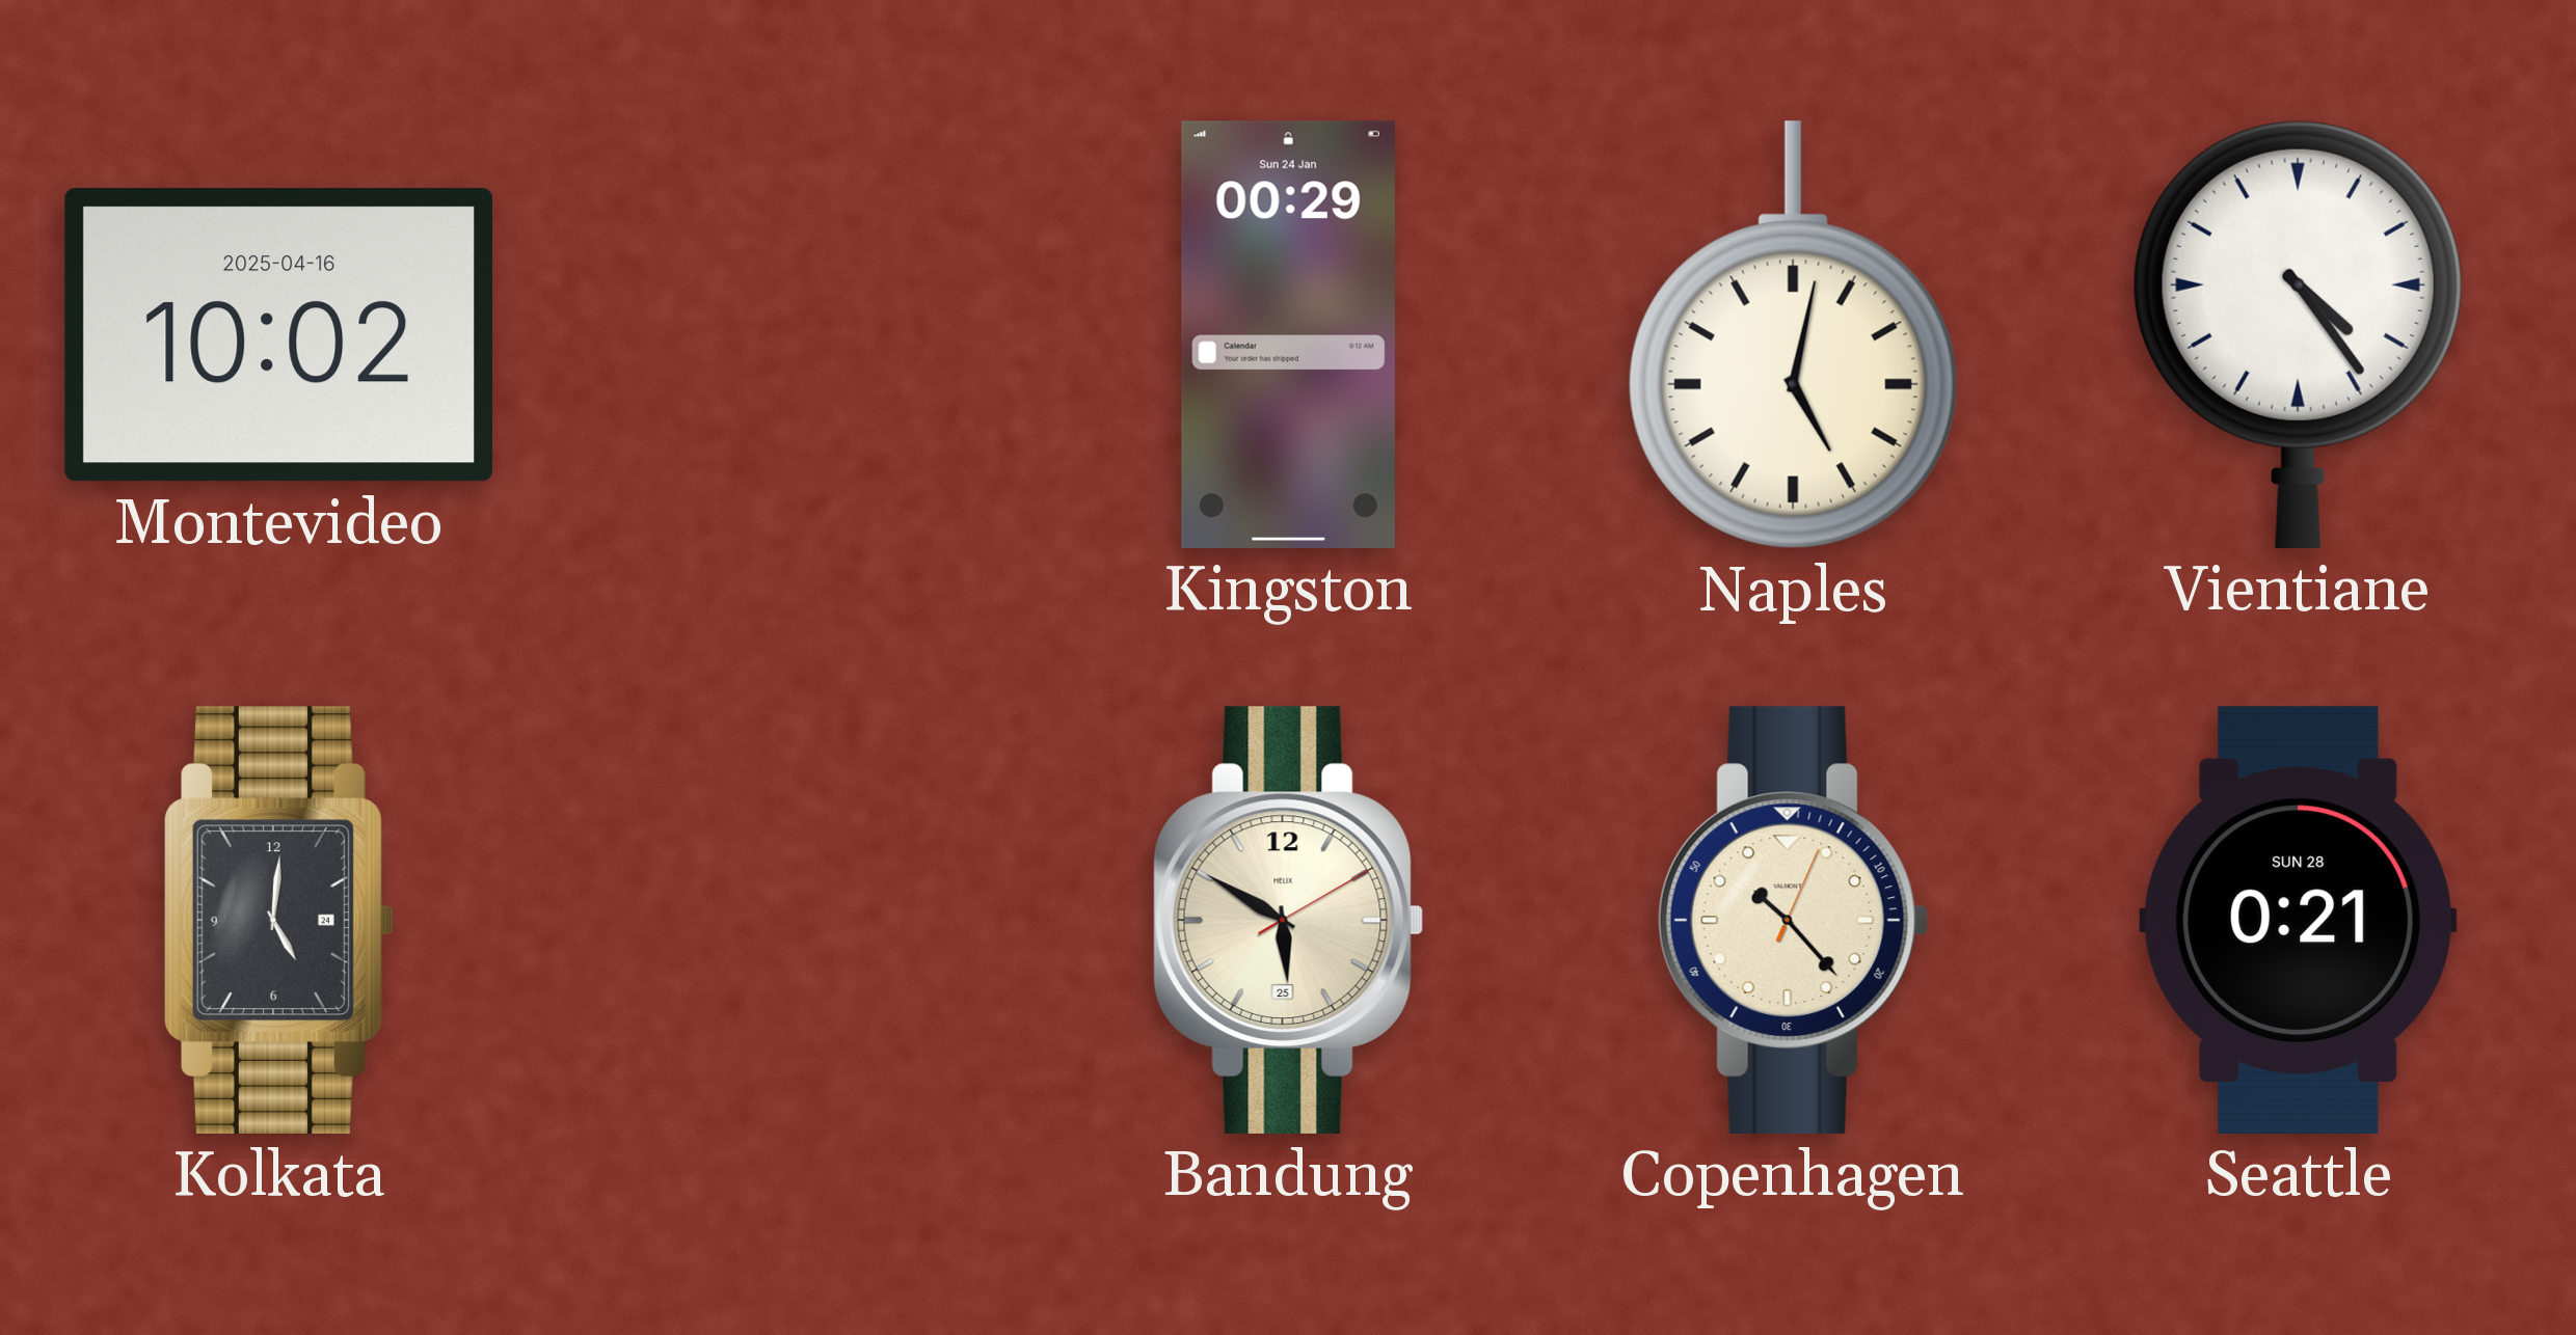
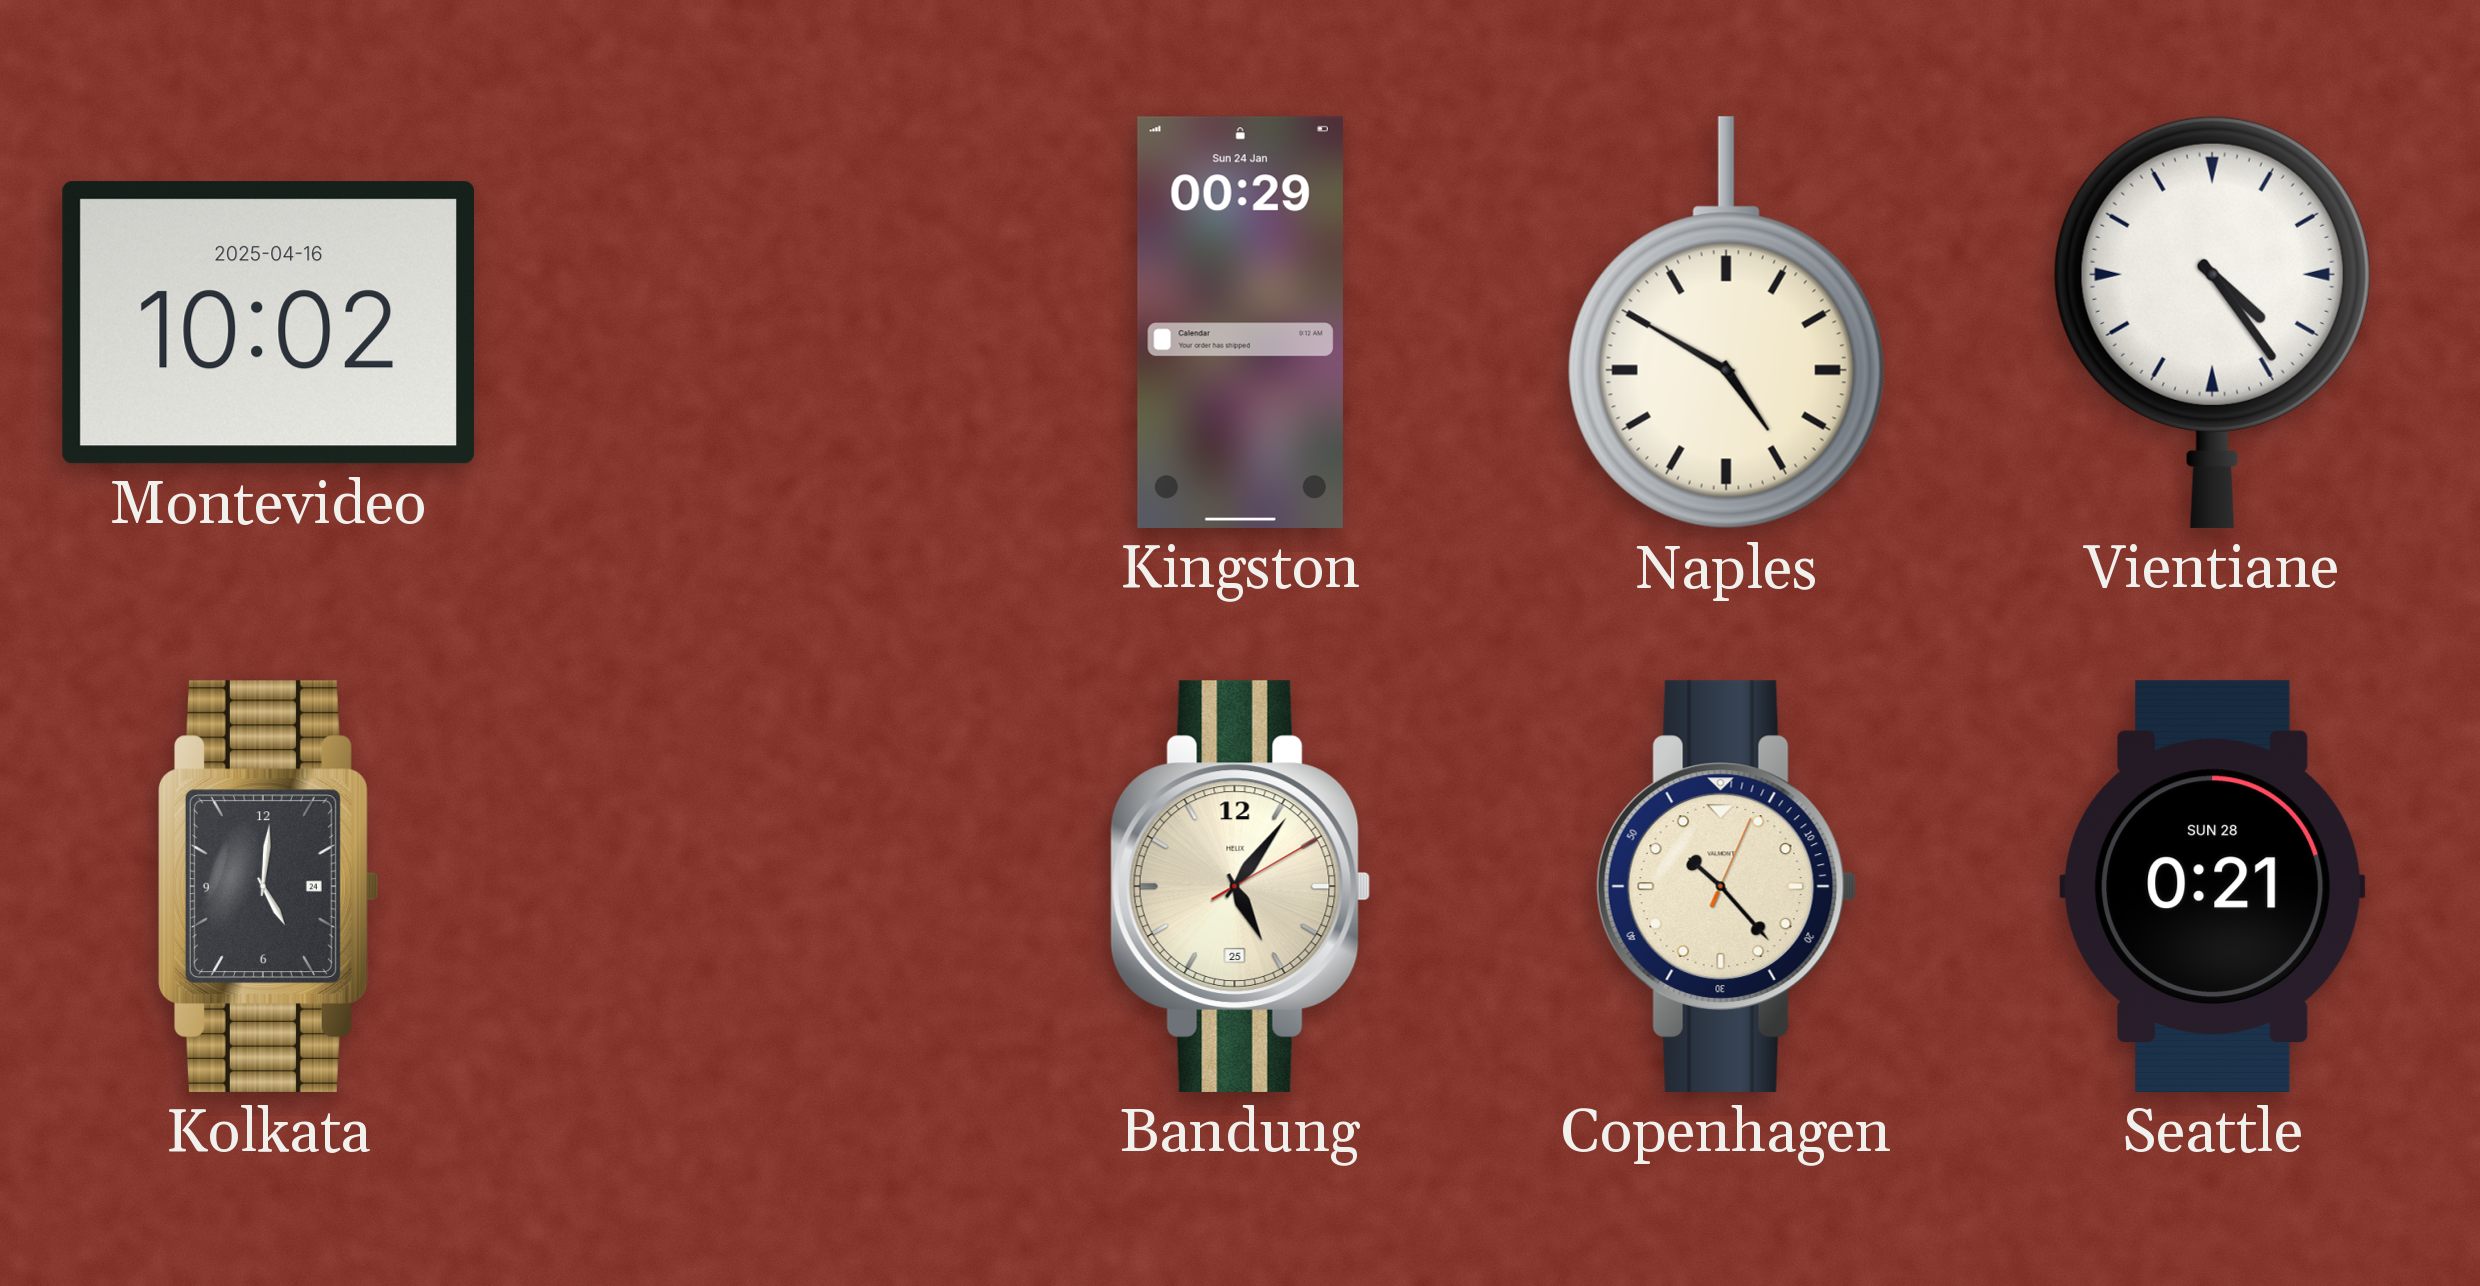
Naples: 5:02 -> 4:50
Bandung: 5:50 -> 5:06
